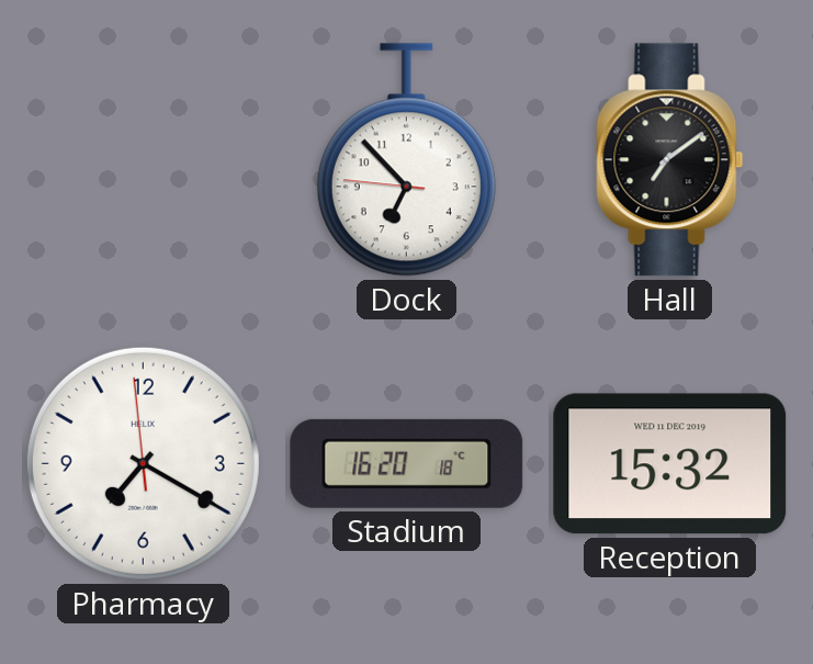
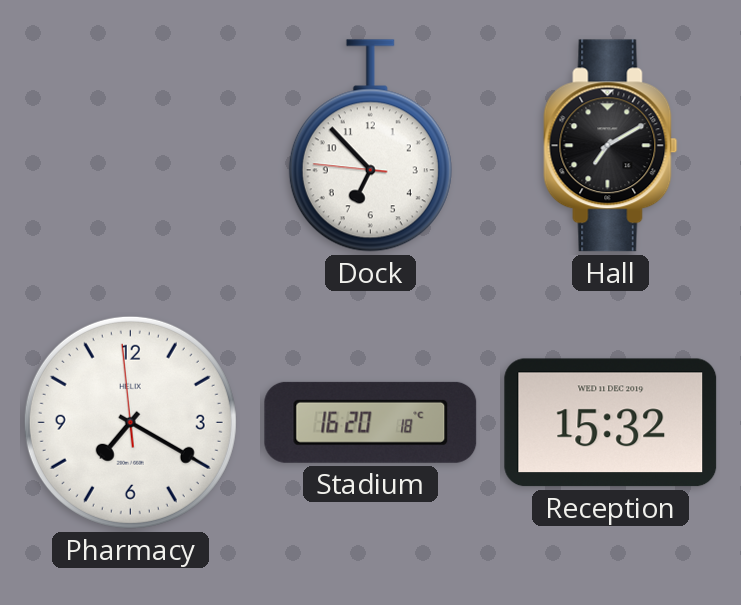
Hall: 7:09 -> 7:10
